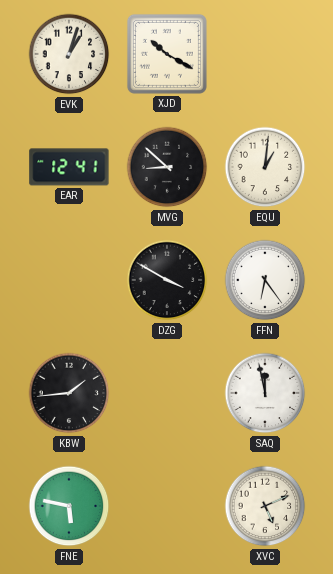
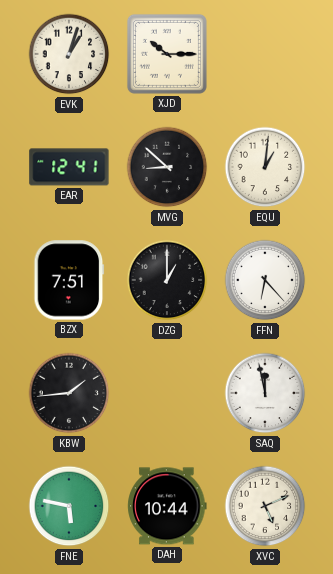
XJD: 10:20 -> 10:15
BZX: none -> 7:51
DZG: 3:50 -> 1:00
FFN: 6:24 -> 6:23
DAH: none -> 10:44
